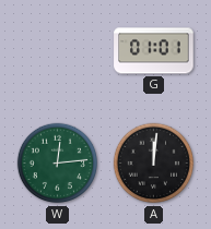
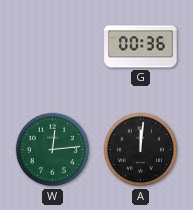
G: 01:01 -> 00:36
